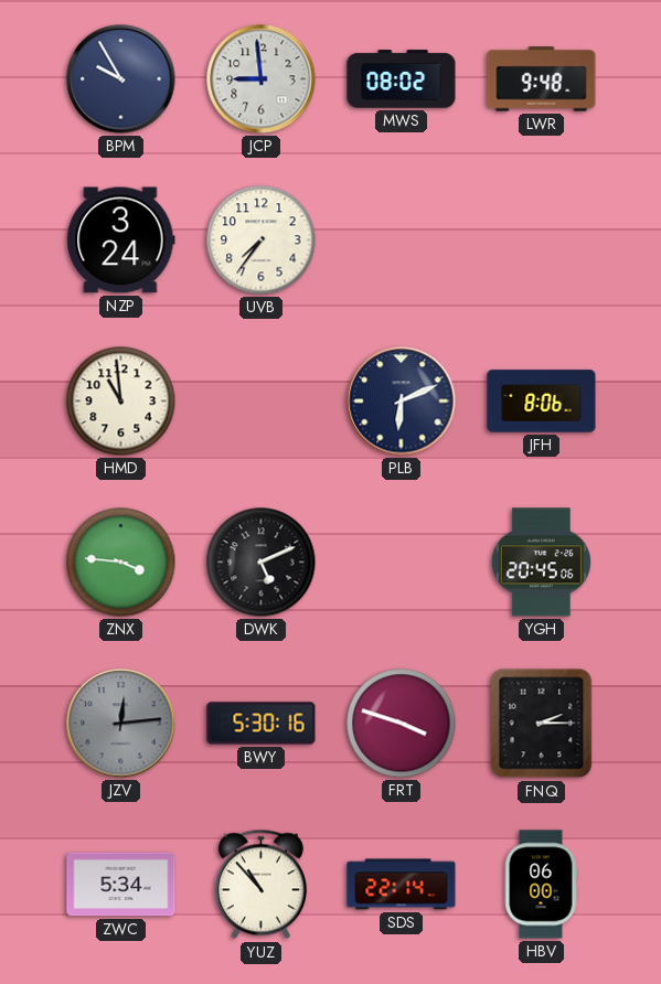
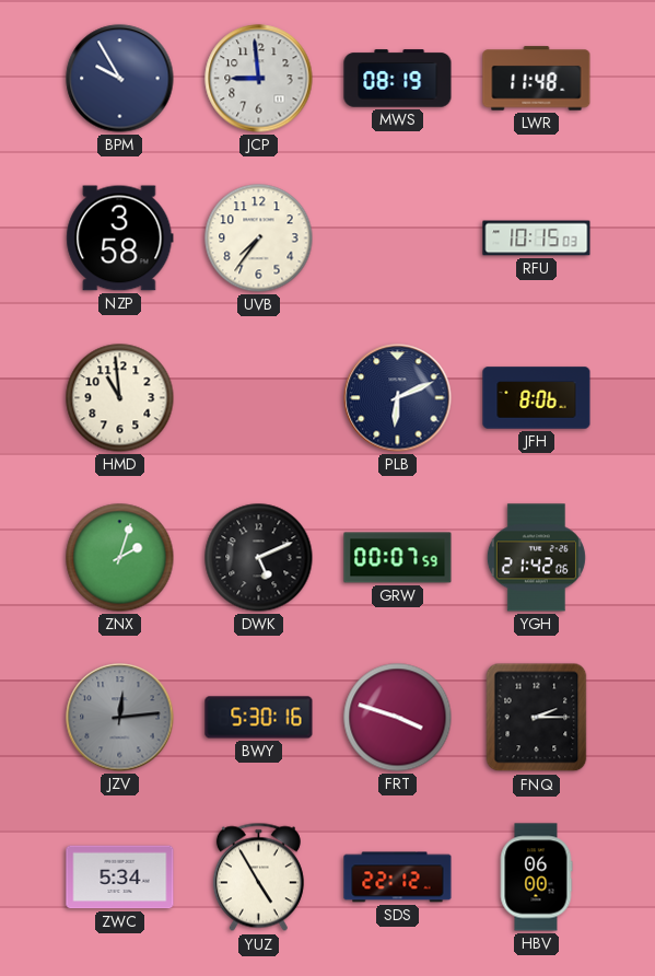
MWS: 08:02 -> 08:19
LWR: 9:48 -> 11:48
NZP: 3:24 -> 3:58
RFU: none -> 10:15
ZNX: 3:46 -> 2:03
GRW: none -> 00:07
YGH: 20:45 -> 21:42
YUZ: 10:53 -> 4:55
SDS: 22:14 -> 22:12
